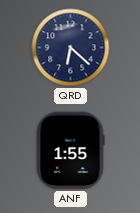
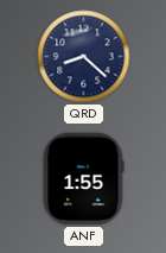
QRD: 6:22 -> 8:22
